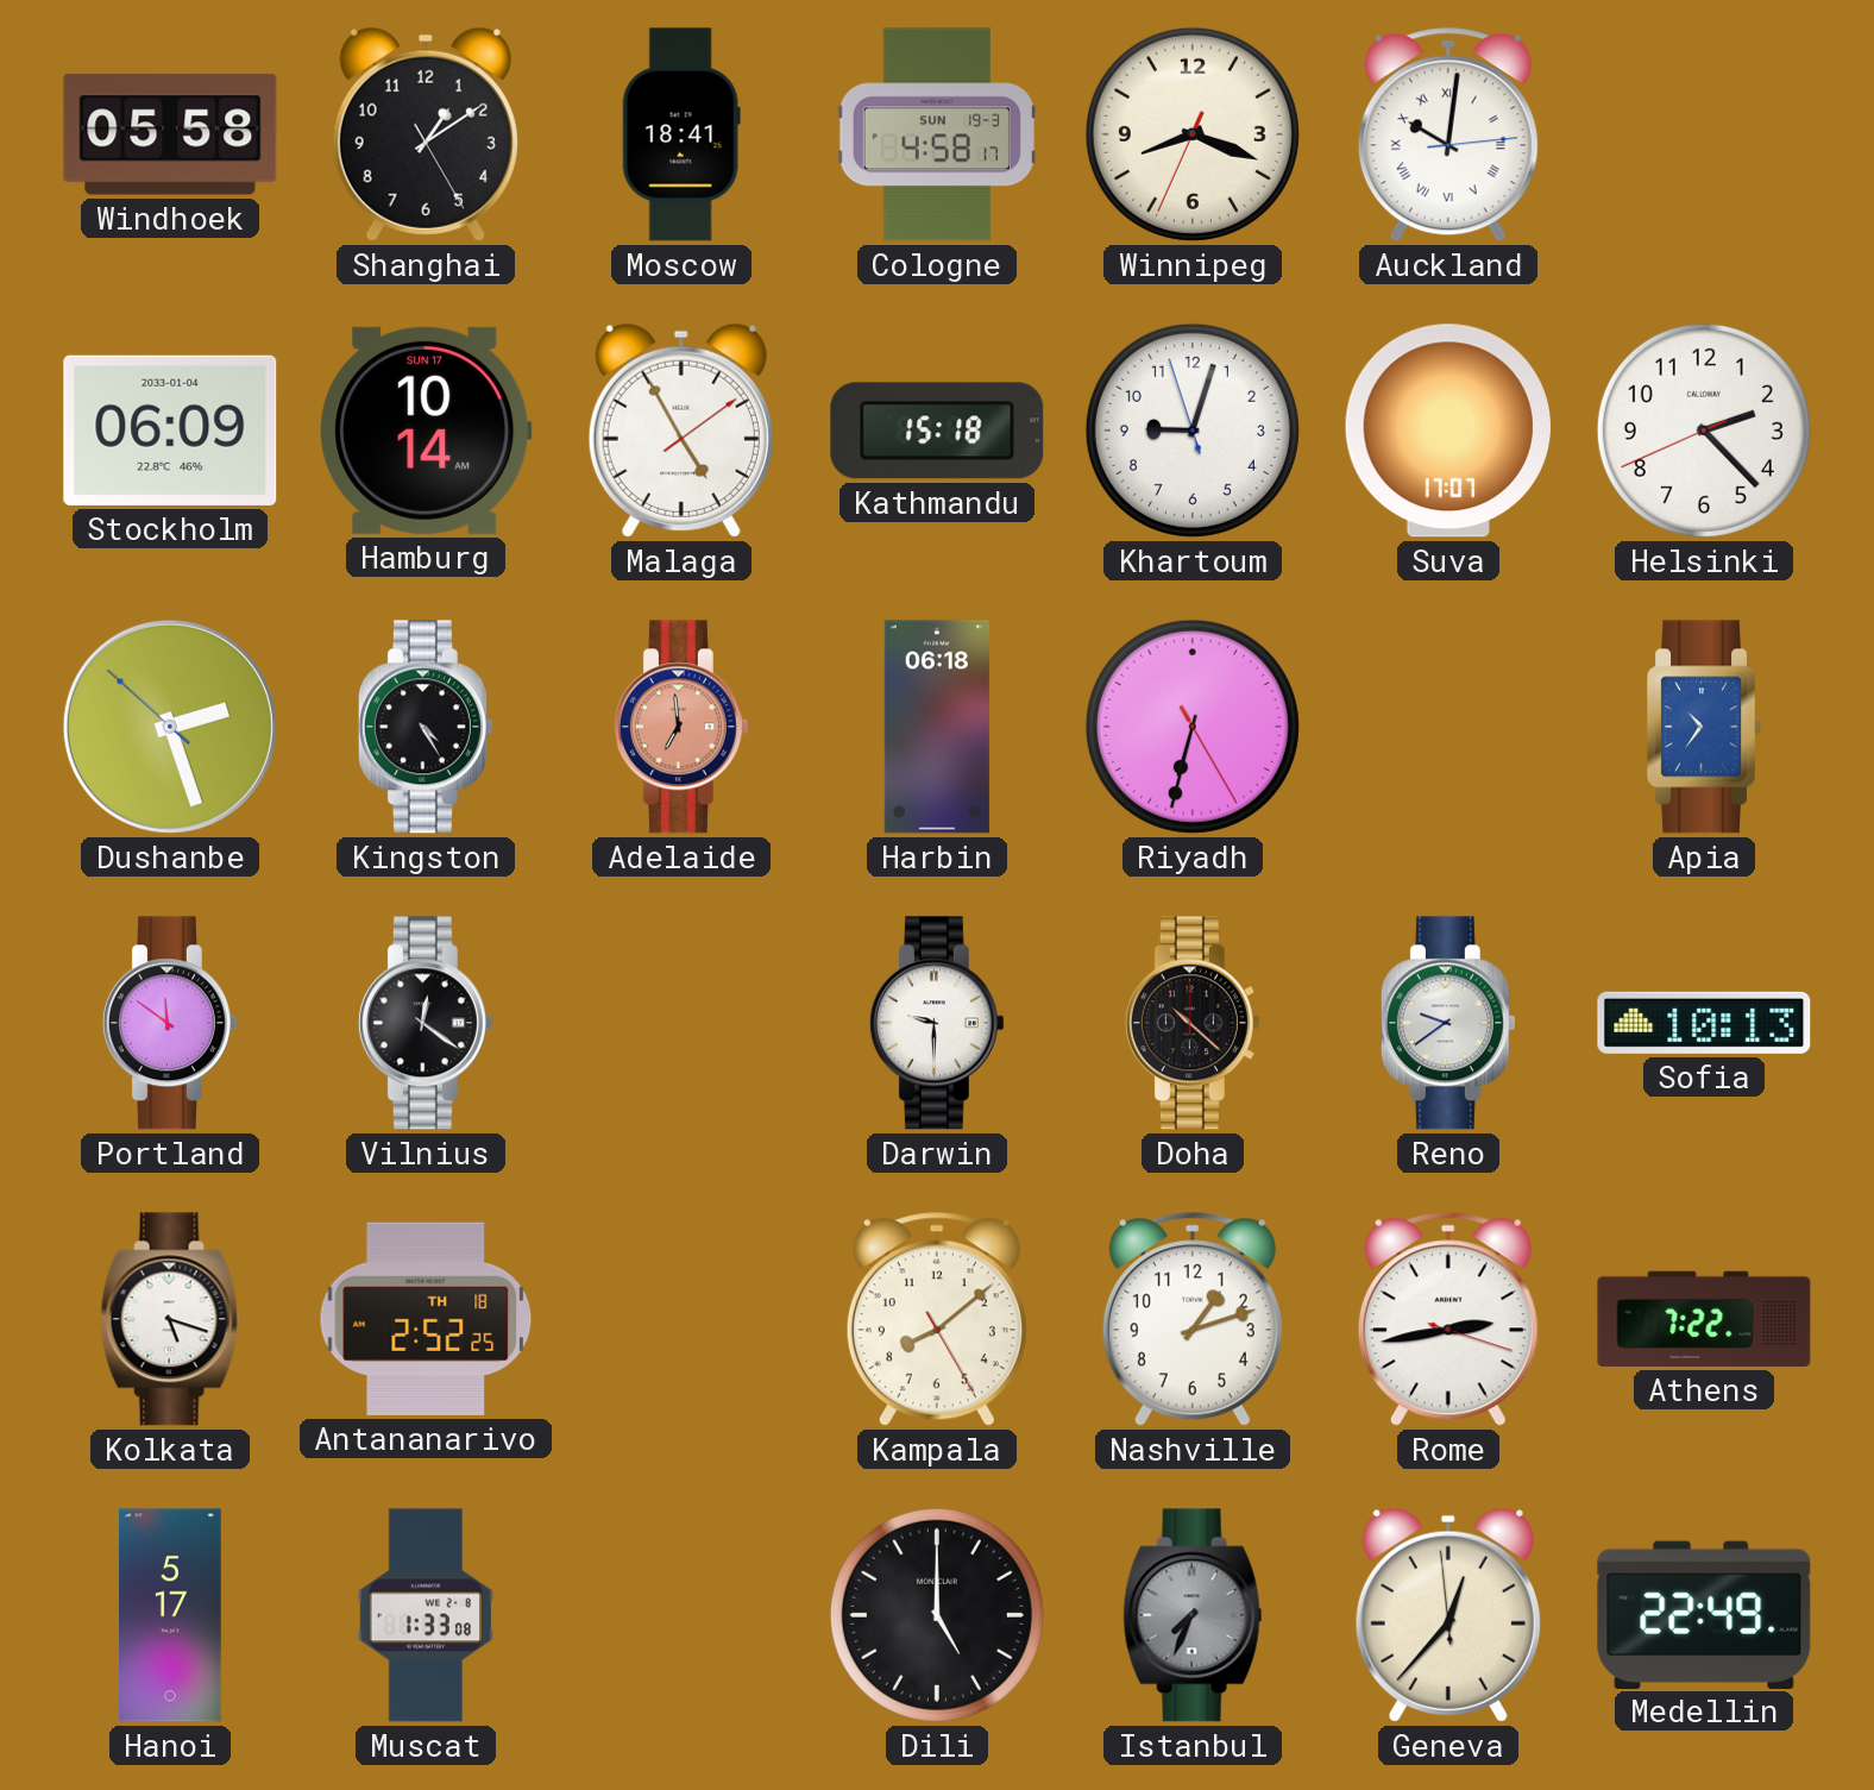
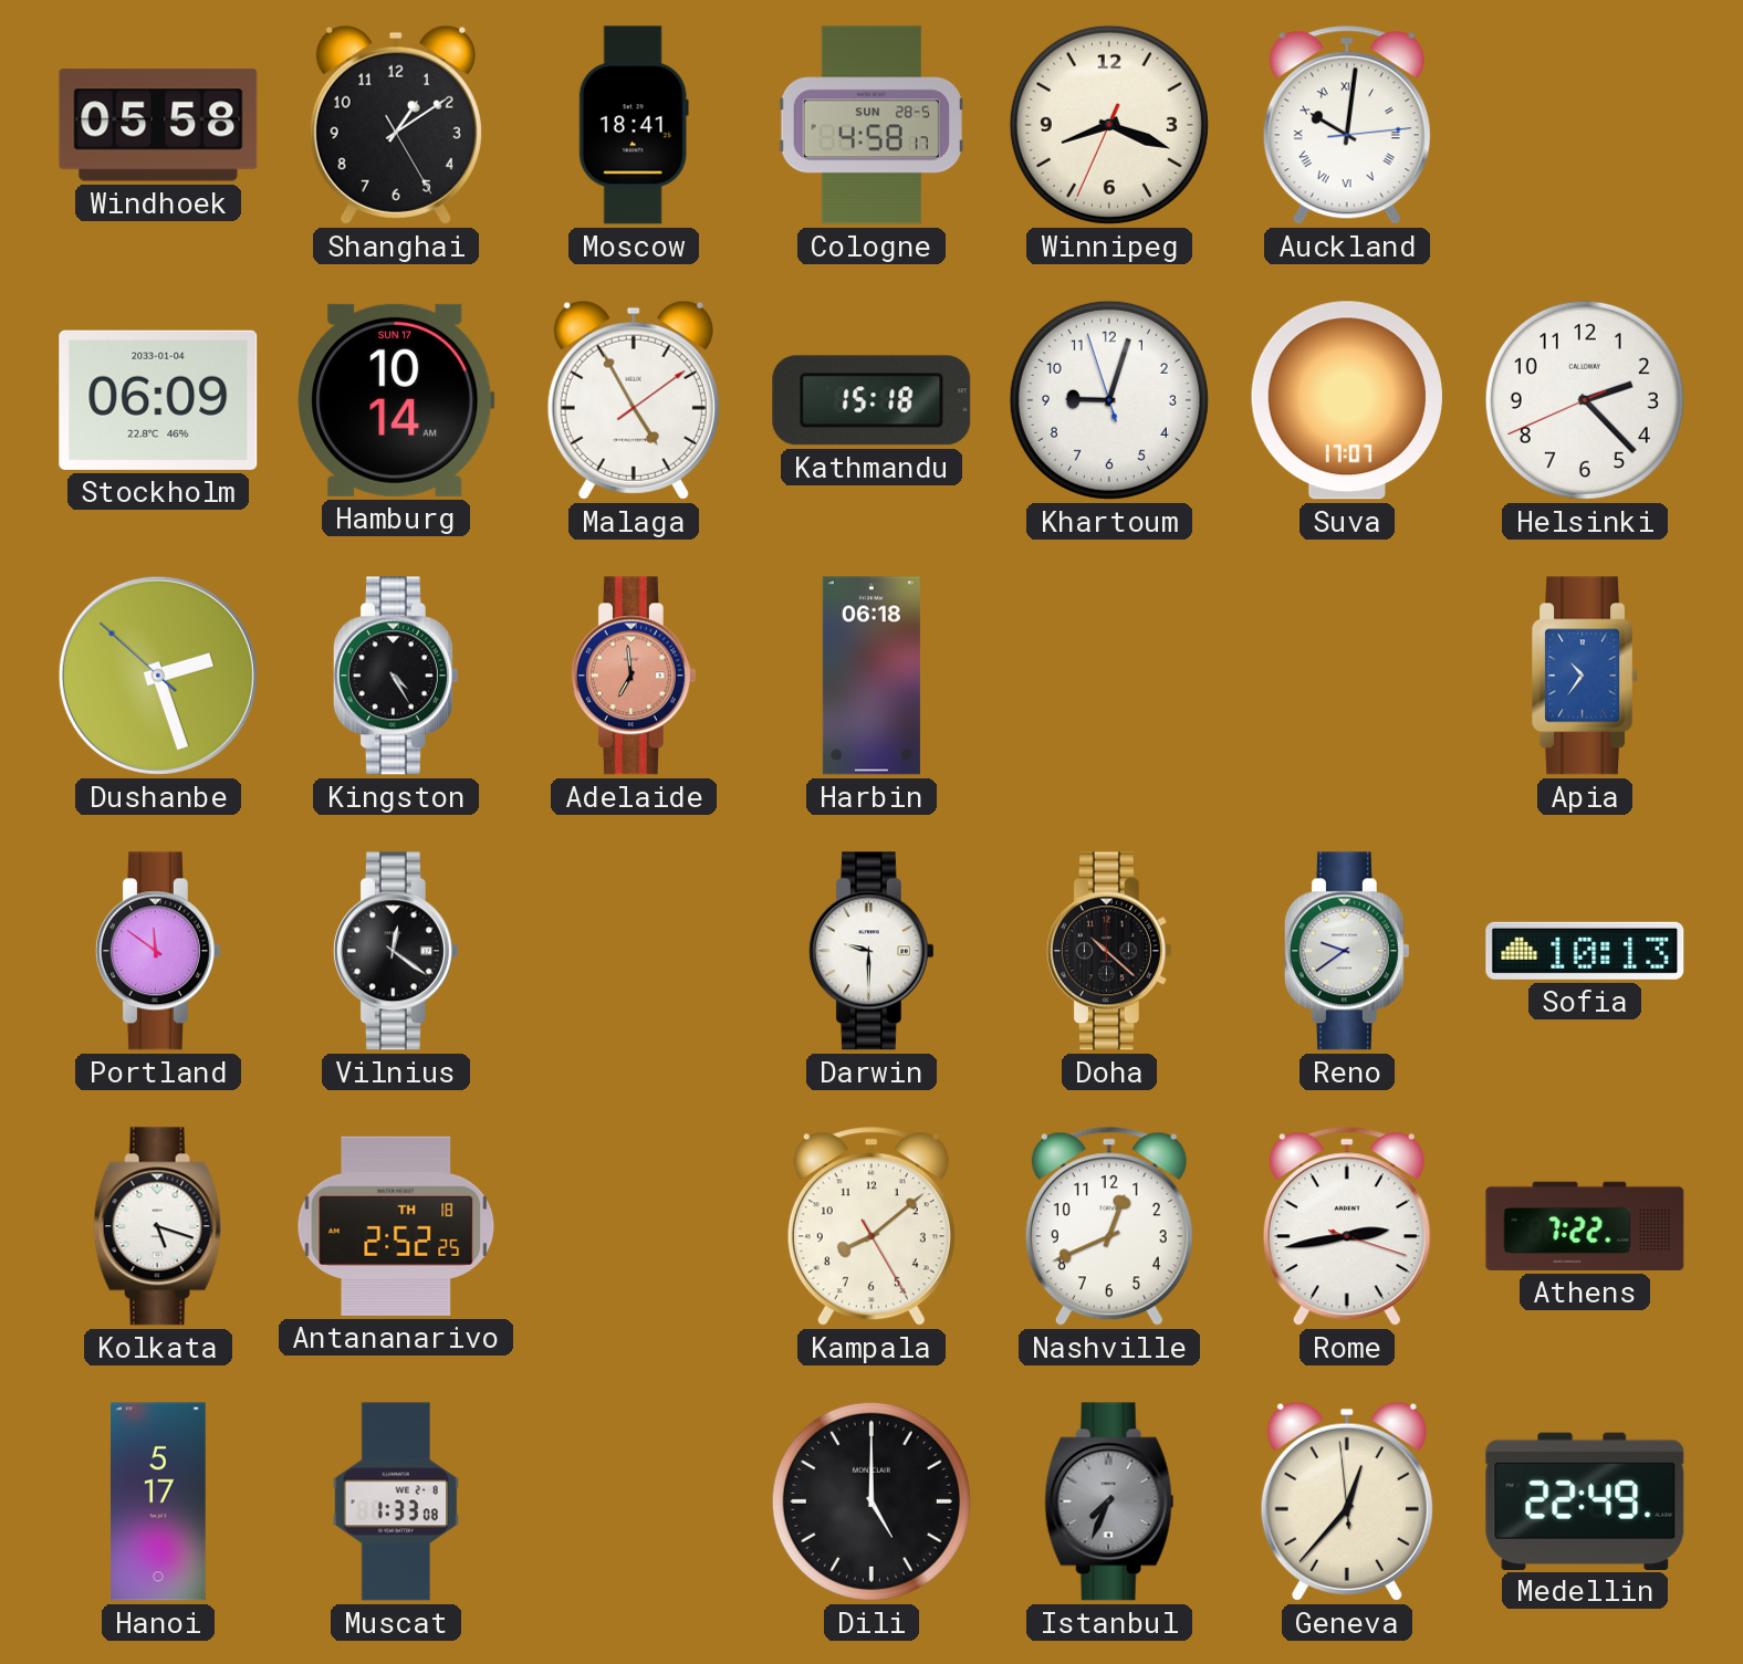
Cologne date: SUN 19-3 -> SUN 28-5
Riyadh: 6:32 -> none
Nashville: 1:12 -> 12:41
